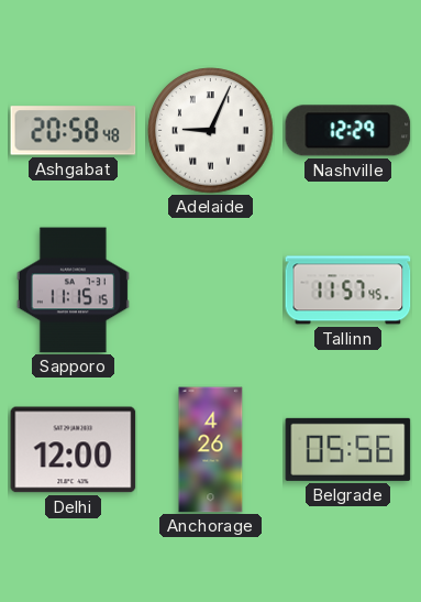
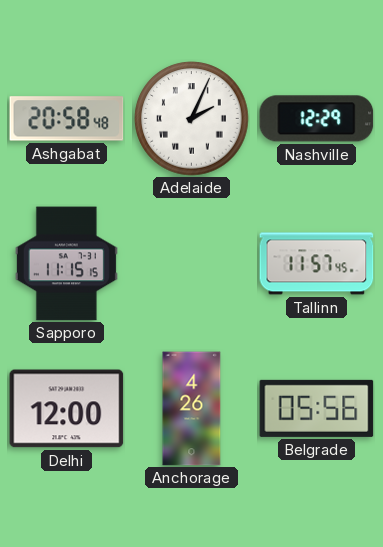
Adelaide: 9:04 -> 2:04
